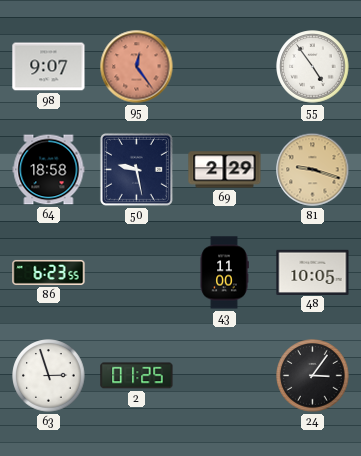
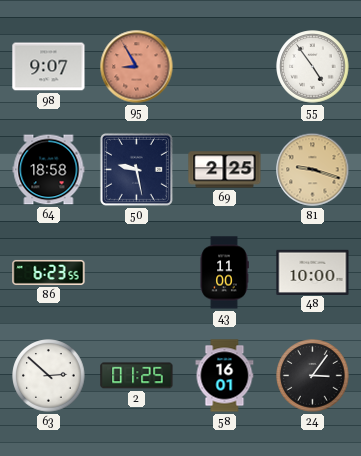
95: 12:24 -> 8:55
69: 2:29 -> 2:25
48: 10:05 -> 10:00
63: 2:57 -> 2:52
58: none -> 16:01
